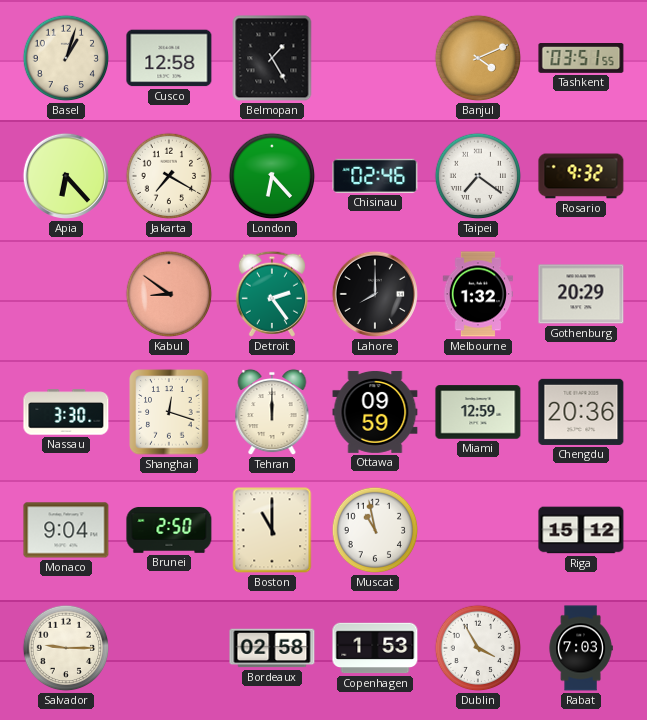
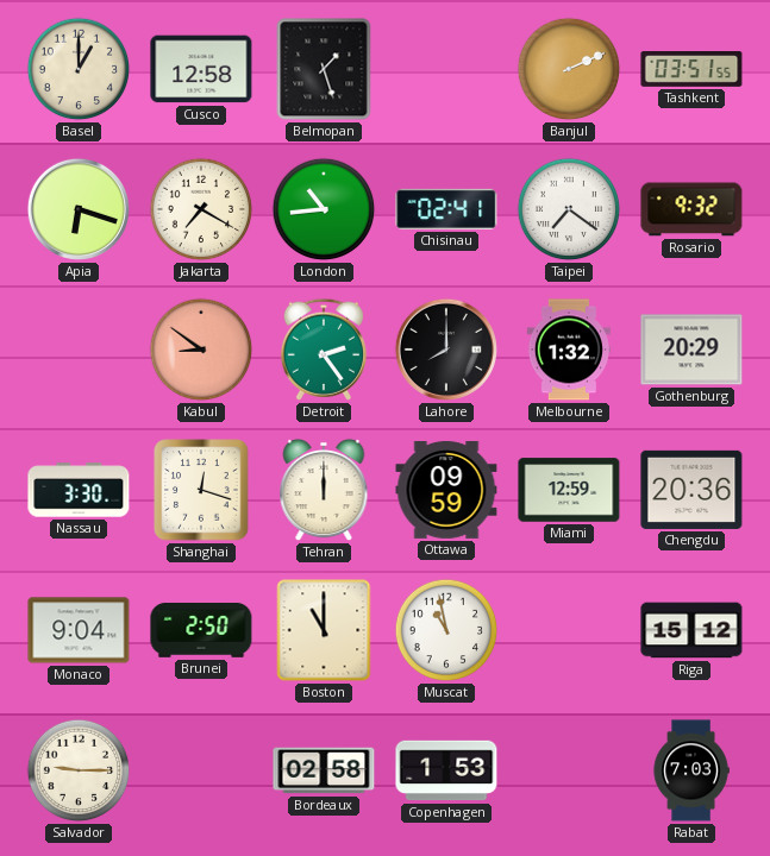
Basel: 1:03 -> 1:00
Belmopan: 1:25 -> 1:27
Banjul: 4:11 -> 2:11
Apia: 6:23 -> 6:18
London: 6:23 -> 10:44
Chisinau: 02:46 -> 02:41
Dublin: 3:55 -> none
